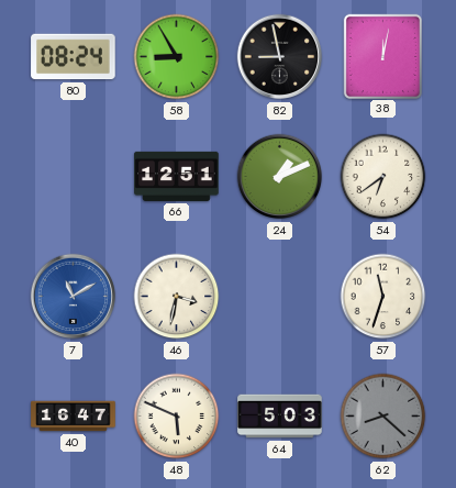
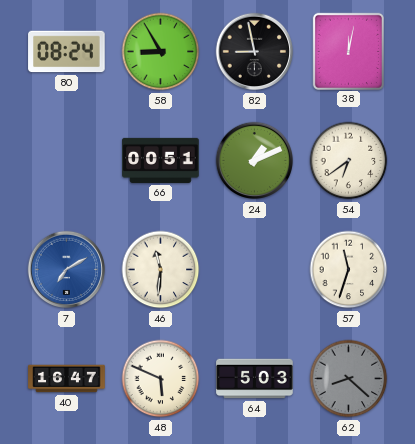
66: 12:51 -> 00:51
7: 11:10 -> 7:10
46: 3:32 -> 11:31
